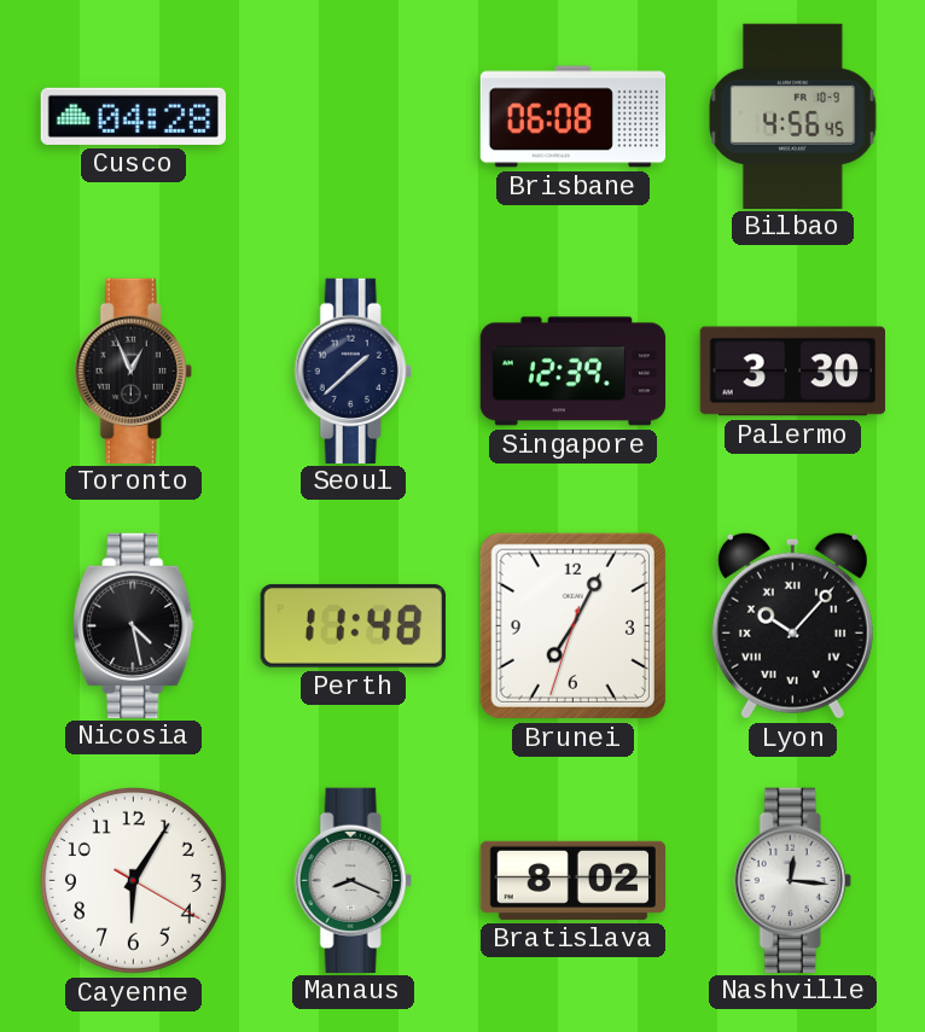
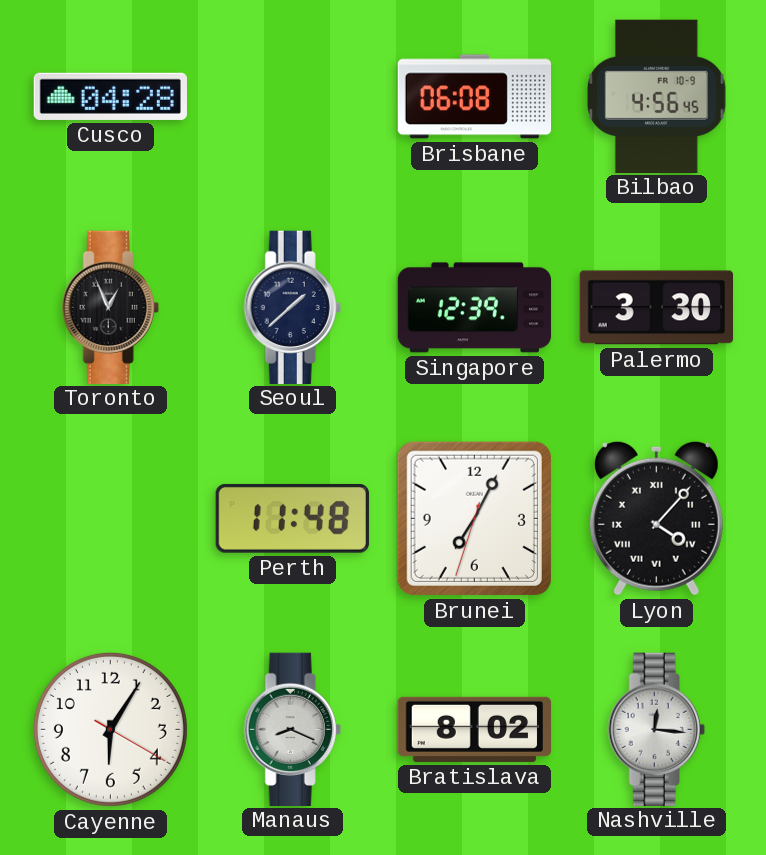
Nicosia: 4:28 -> none
Lyon: 10:07 -> 4:07
